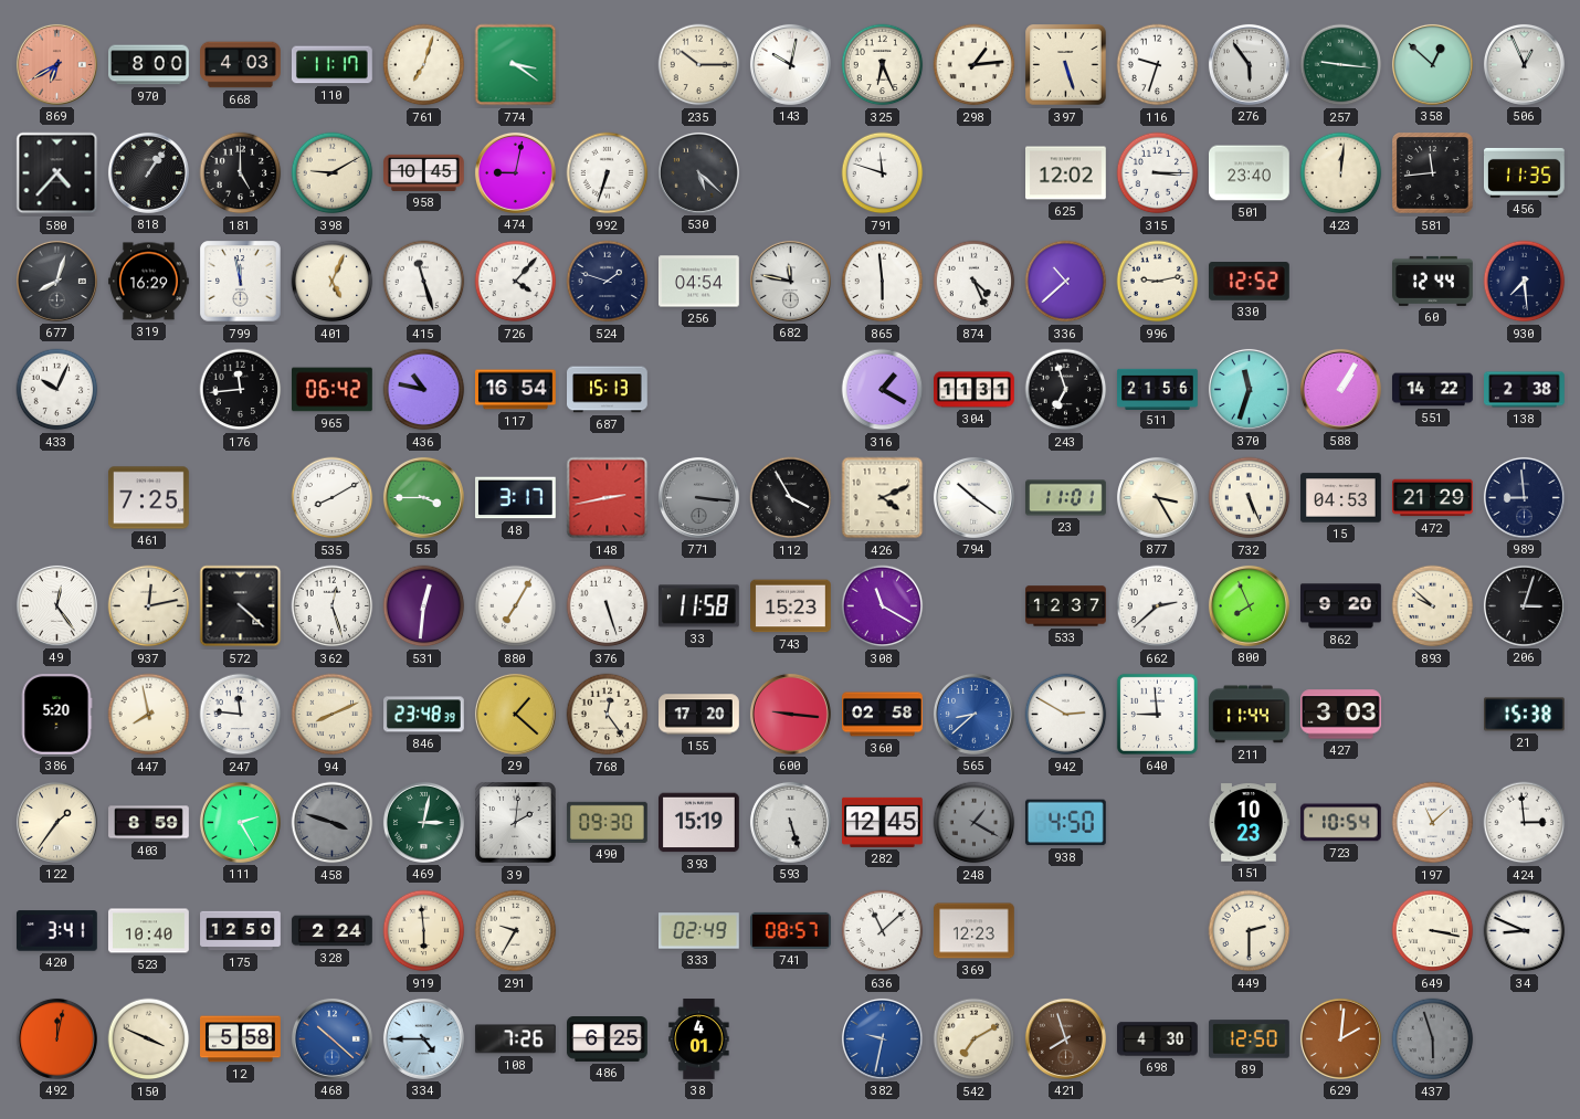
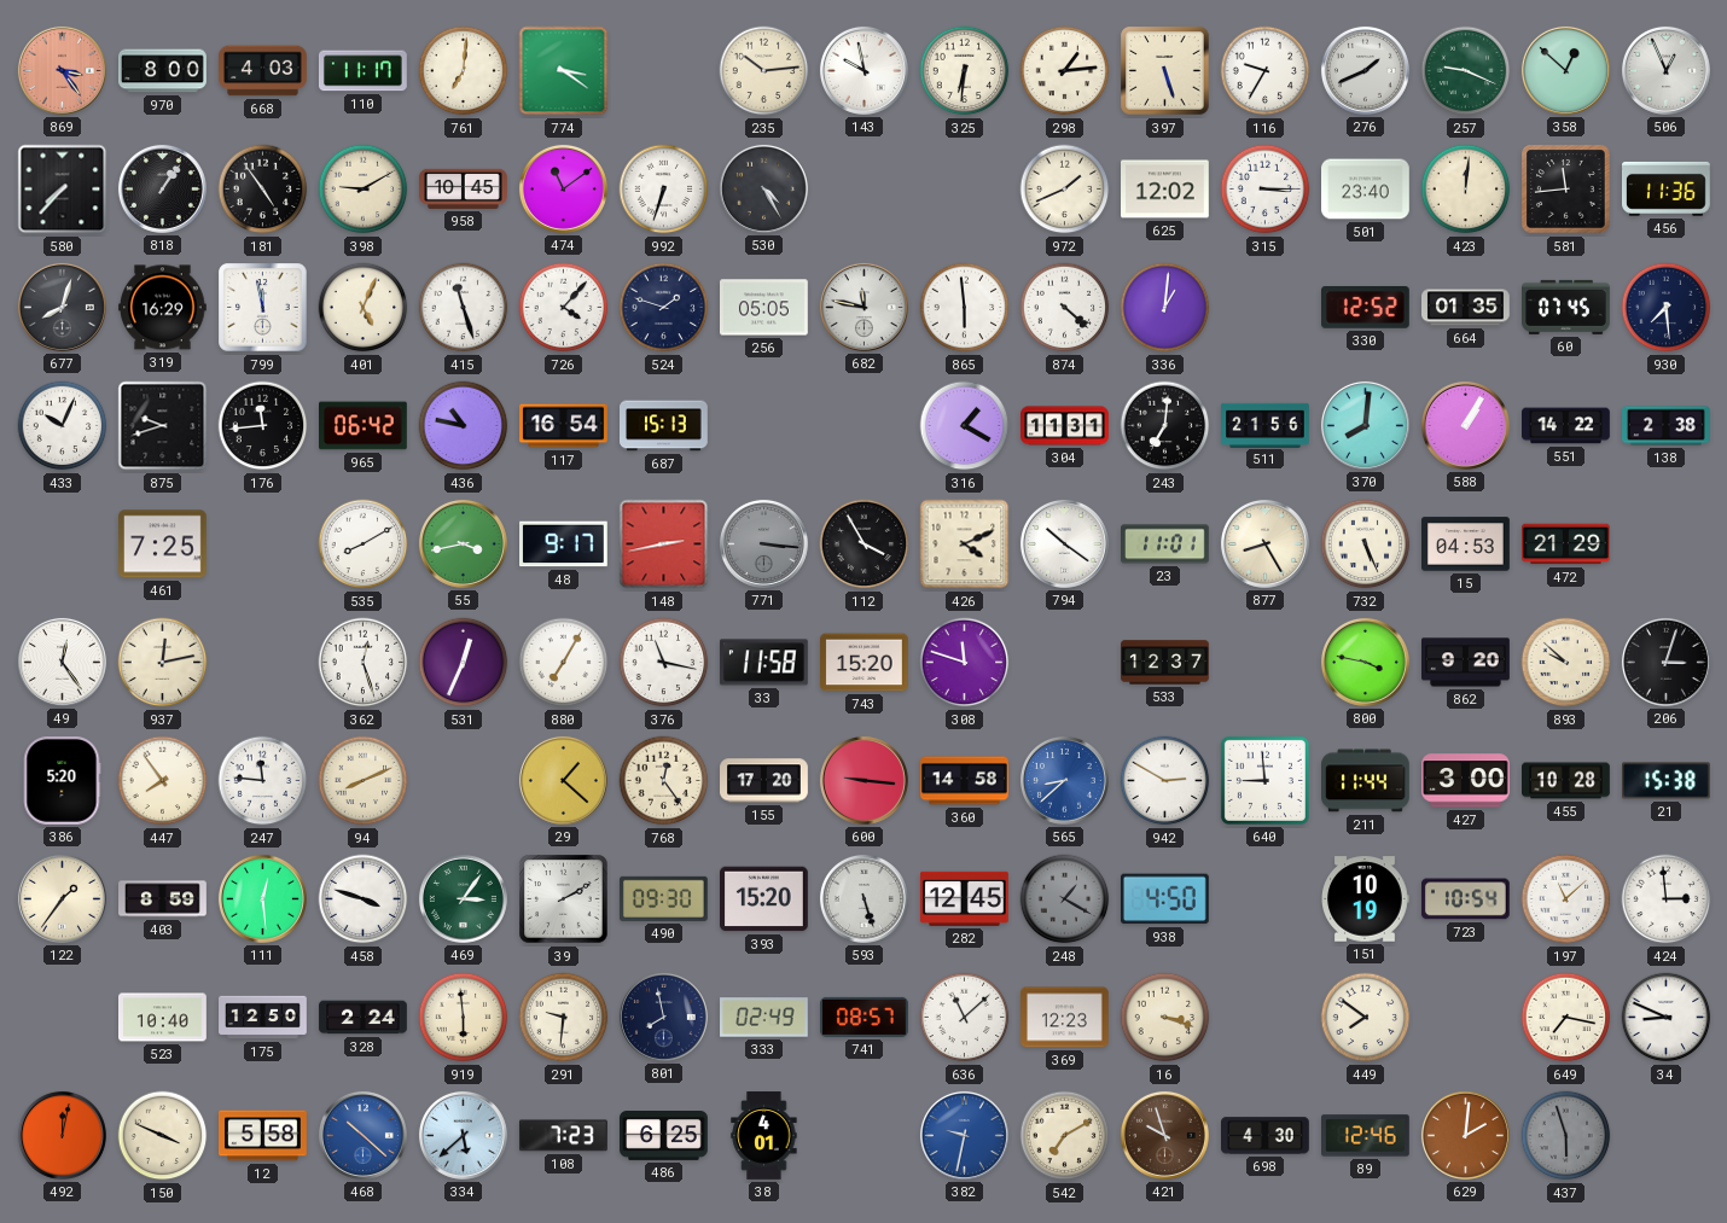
869: 6:40 -> 3:24
761: 7:03 -> 7:01
235: 10:15 -> 10:14
143: 10:02 -> 9:58
325: 6:26 -> 6:31
116: 9:33 -> 9:35
276: 5:54 -> 1:41
257: 9:16 -> 9:19
580: 4:37 -> 7:37
181: 5:00 -> 4:54
474: 9:02 -> 11:09
530: 5:22 -> 4:25
791: 11:48 -> none
972: none -> 1:41
456: 11:35 -> 11:36
256: 04:54 -> 05:05
874: 4:26 -> 4:22
336: 10:38 -> 1:01
996: 9:13 -> none
664: none -> 01:35
60: 12:44 -> 07:45
875: none -> 9:42
243: 6:57 -> 7:01
370: 11:33 -> 8:01
55: 3:45 -> 3:43
48: 3:17 -> 9:17
877: 3:25 -> 8:25
989: 8:59 -> none
572: 4:22 -> none
531: 12:31 -> 12:34
376: 5:27 -> 11:17
743: 15:23 -> 15:20
308: 11:20 -> 11:48
662: 2:38 -> none
800: 7:56 -> 3:47
447: 7:58 -> 7:54
846: 23:48 -> none
360: 02:58 -> 14:58
427: 3:03 -> 3:00
455: none -> 10:28
111: 2:25 -> 12:29
458 dial: grey -> white
469: 3:02 -> 3:06
39: 2:01 -> 2:10
393: 15:19 -> 15:20
151: 10:23 -> 10:19
420: 3:41 -> none
291: 9:35 -> 9:31
801: none -> 7:58
16: none -> 3:18
449: 2:30 -> 7:51
649: 3:17 -> 7:17
334: 4:45 -> 5:38
108: 7:26 -> 7:23
421: 7:57 -> 9:57
89: 12:50 -> 12:46
